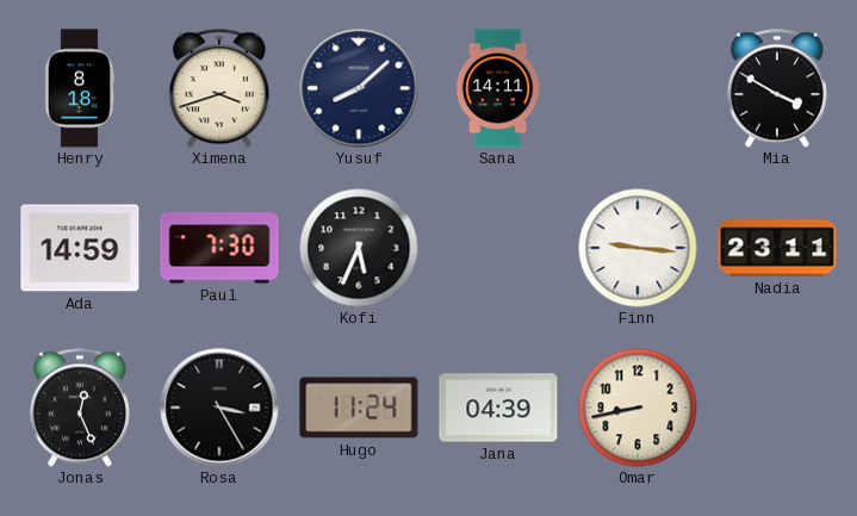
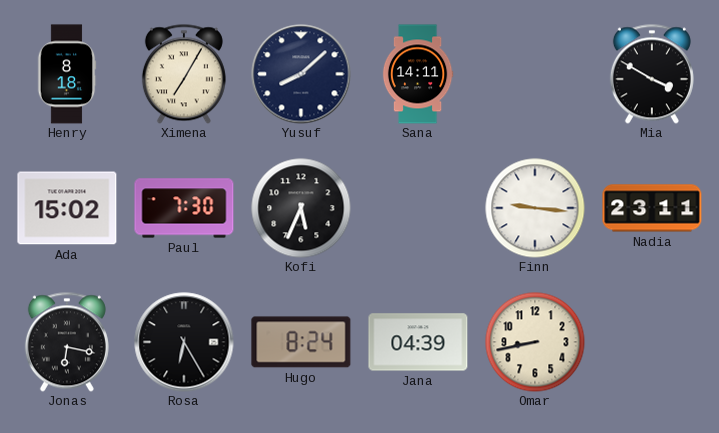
Ximena: 3:42 -> 7:05
Ada: 14:59 -> 15:02
Jonas: 12:26 -> 6:17
Rosa: 3:25 -> 6:25
Hugo: 11:24 -> 8:24
